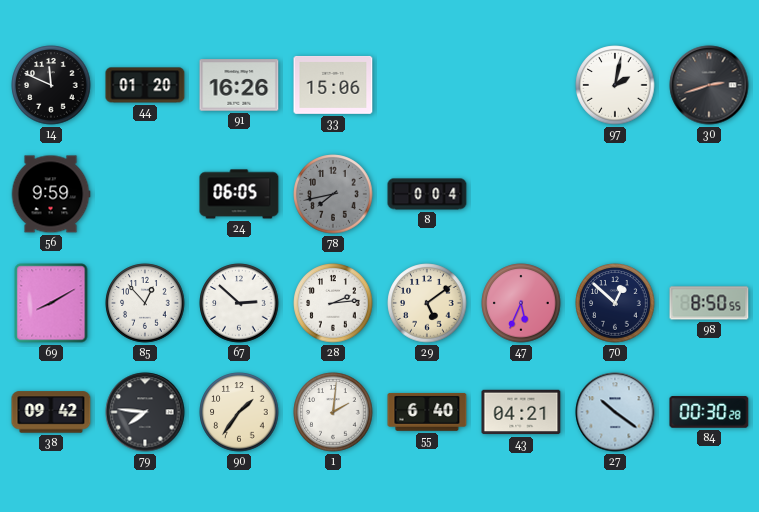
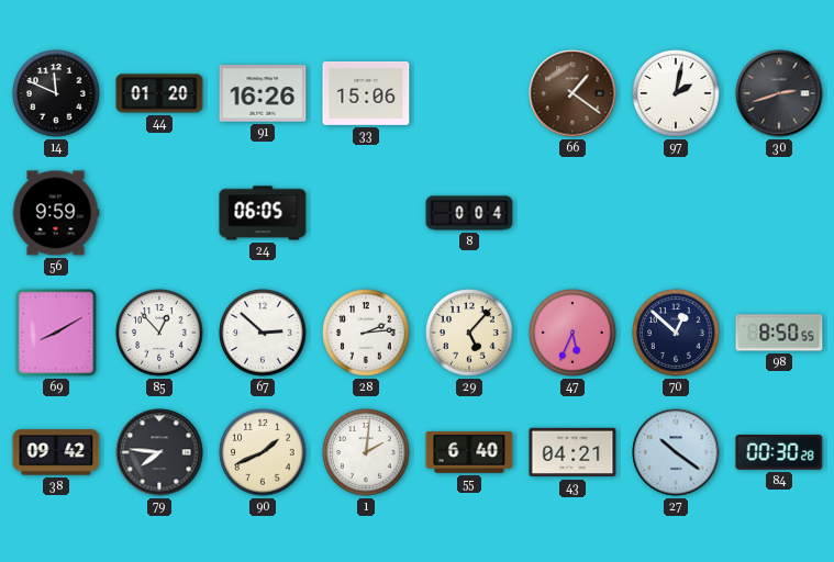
66: none -> 1:21
78: 7:43 -> none
29: 5:09 -> 5:07
90: 1:36 -> 1:41
